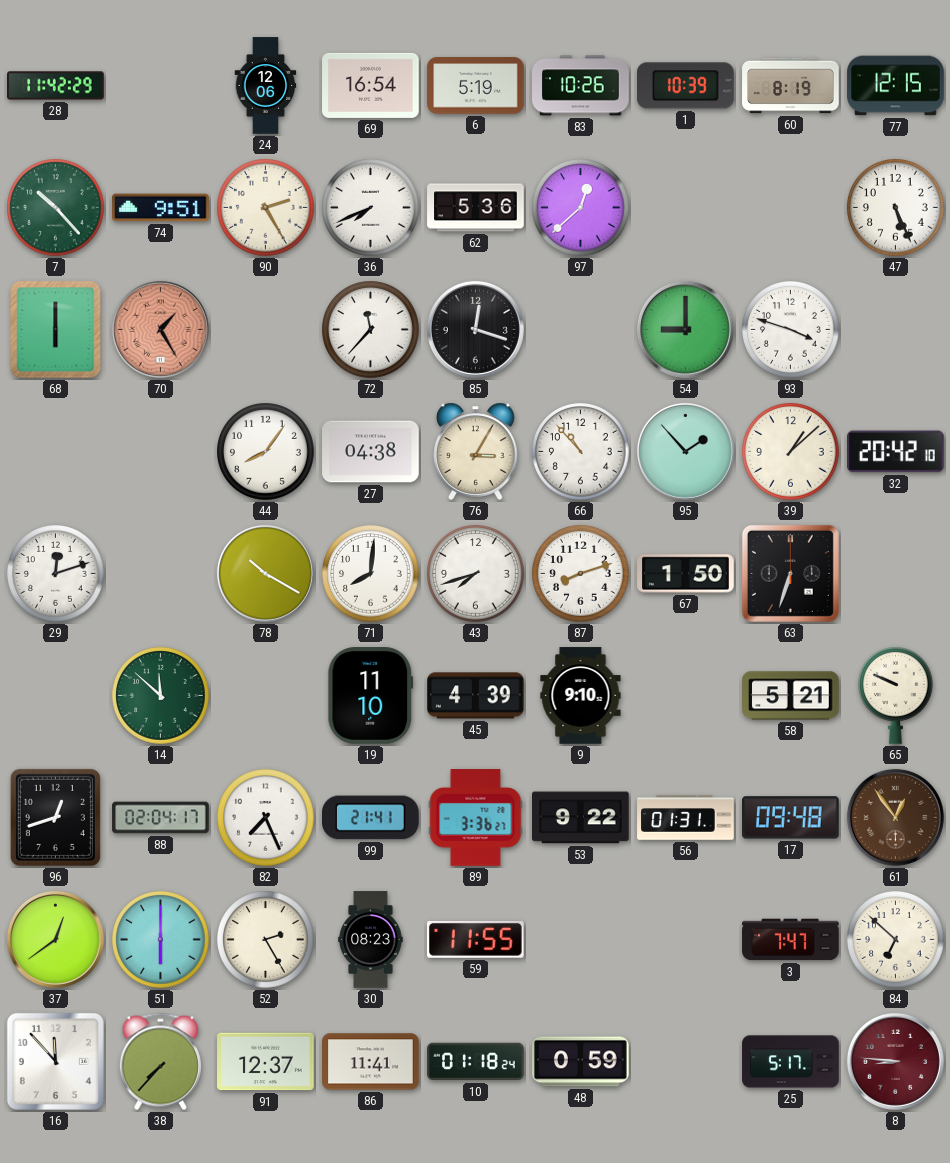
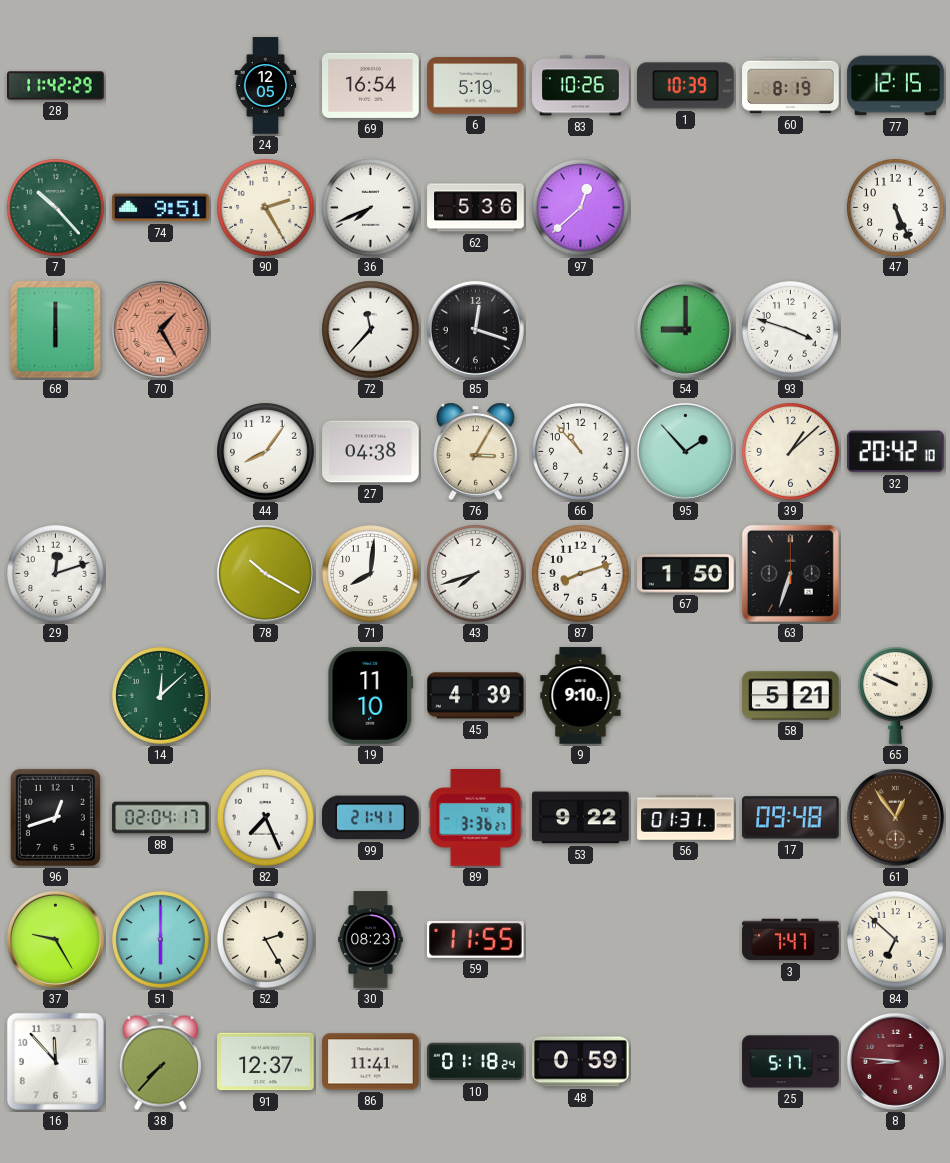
24: 12:06 -> 12:05
14: 11:52 -> 12:08
37: 12:39 -> 9:25
